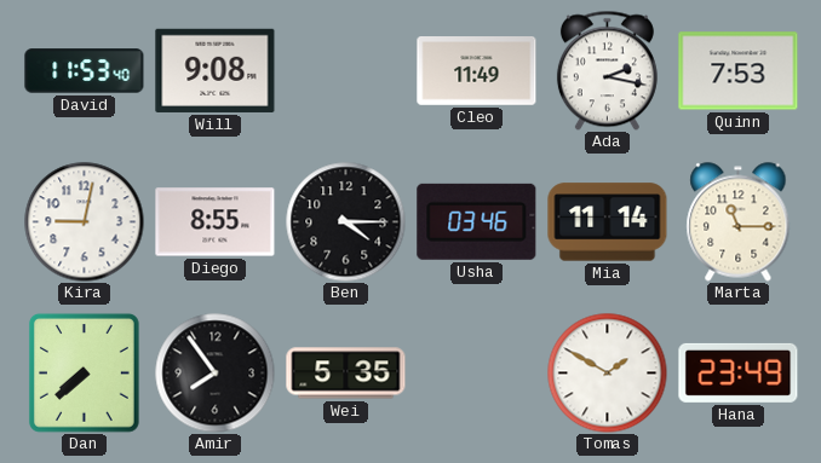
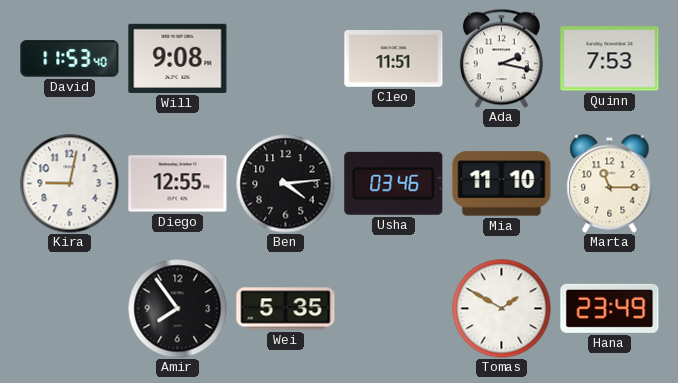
Cleo: 11:49 -> 11:51
Diego: 8:55 -> 12:55
Ben: 4:15 -> 4:14
Mia: 11:14 -> 11:10
Dan: 7:38 -> none
